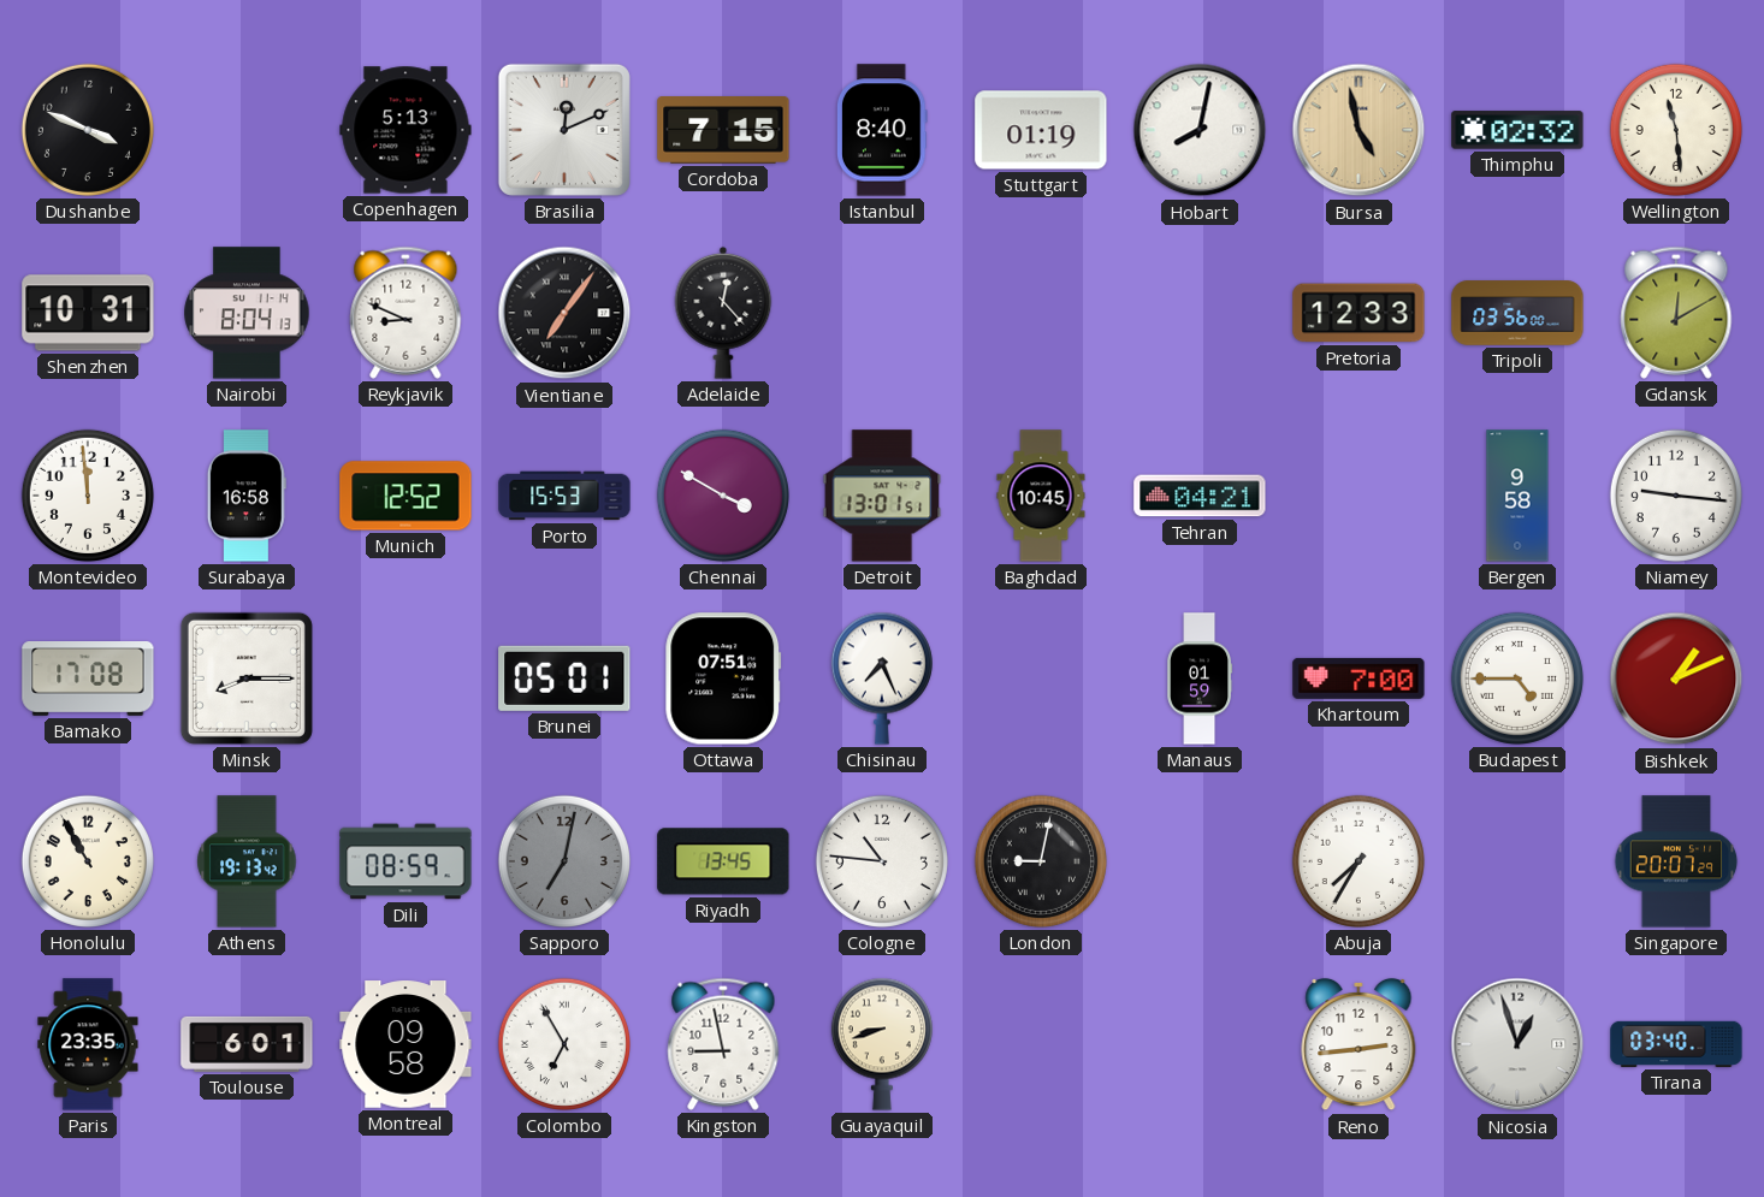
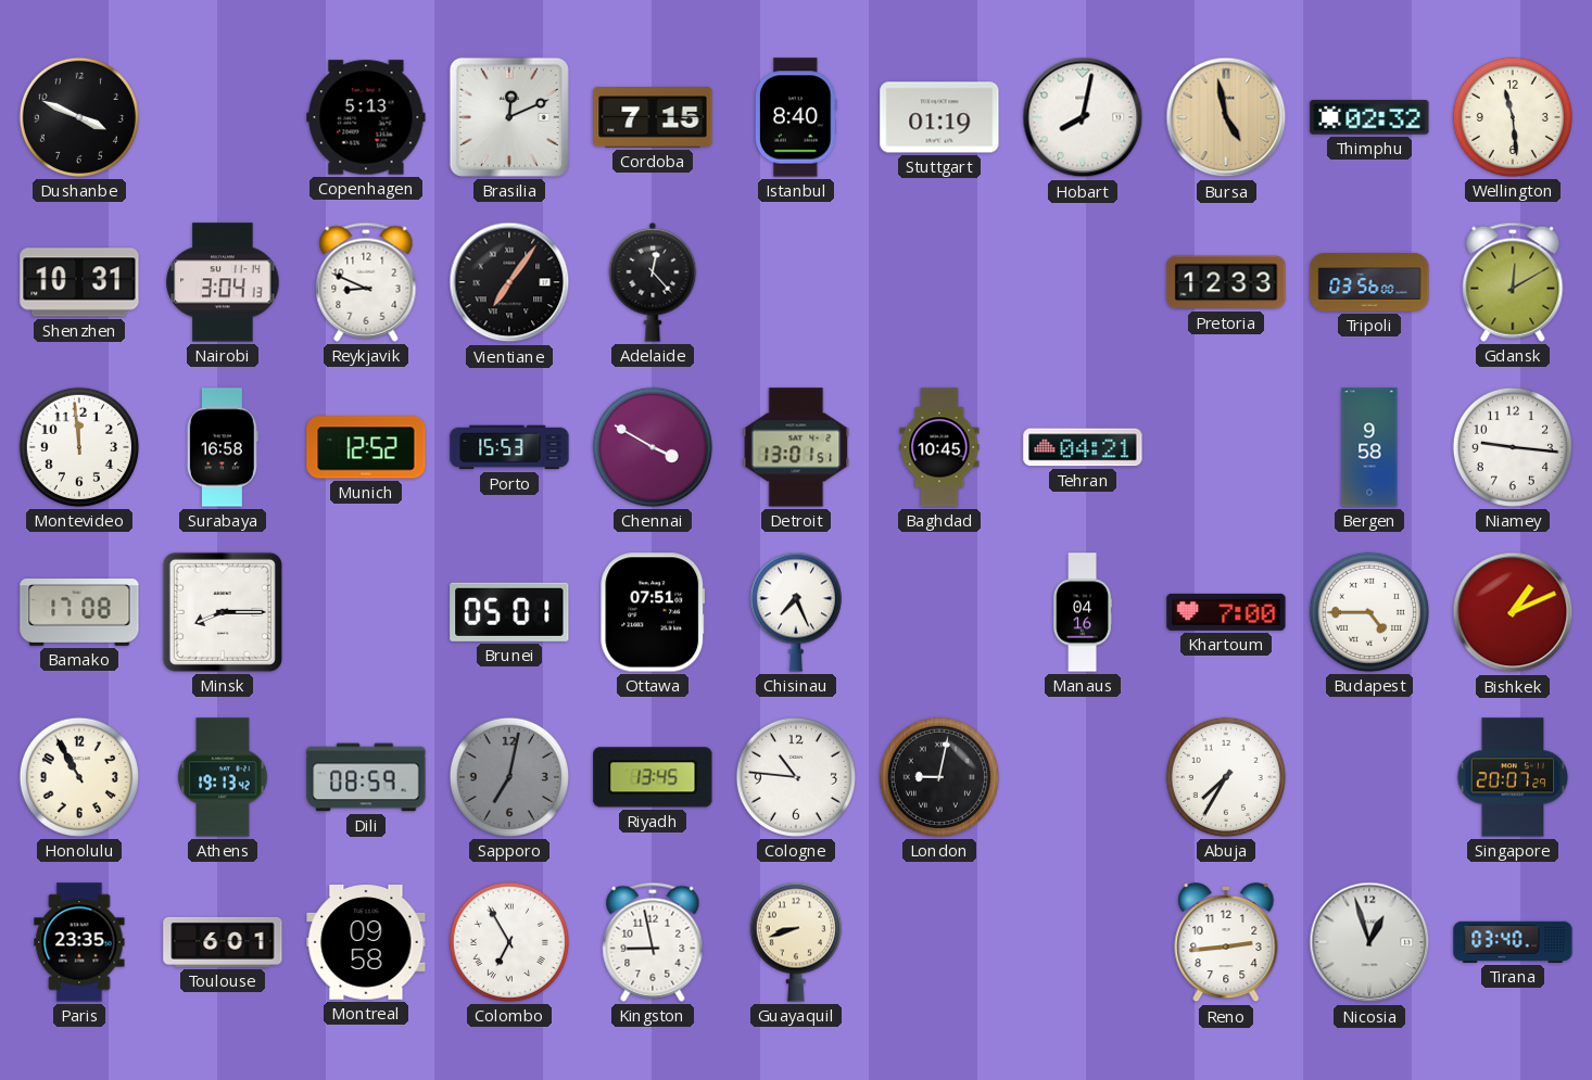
Nairobi: 8:04 -> 3:04
Manaus: 01:59 -> 04:16
